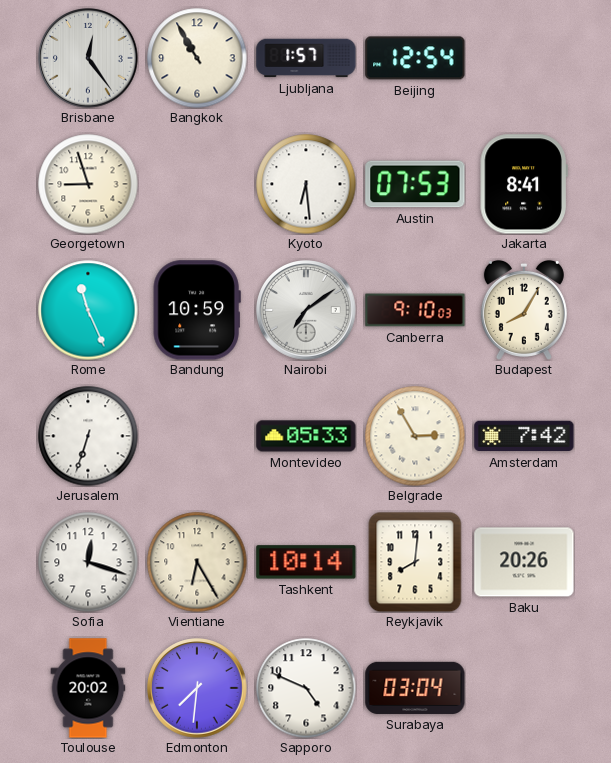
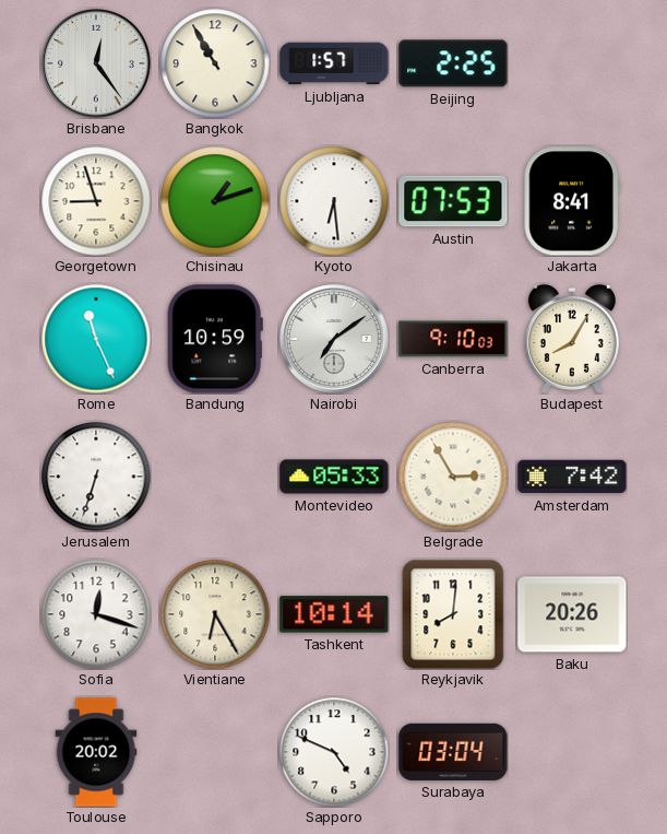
Beijing: 12:54 -> 2:25
Chisinau: none -> 1:12
Edmonton: 7:31 -> none
